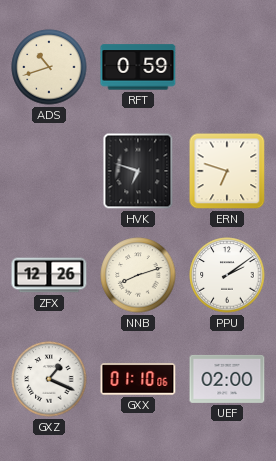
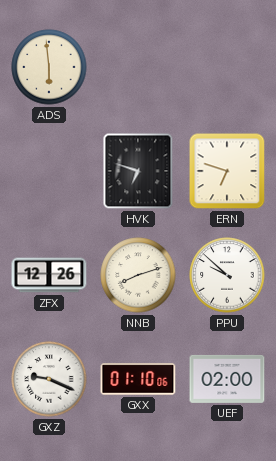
ADS: 10:42 -> 5:59
RFT: 0:59 -> none
PPU: 2:09 -> 9:52
GXZ: 1:19 -> 9:19
